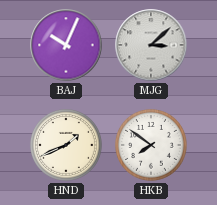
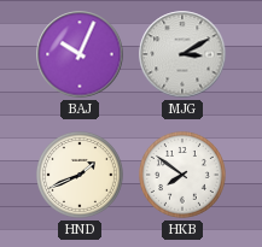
MJG: 3:08 -> 3:10
